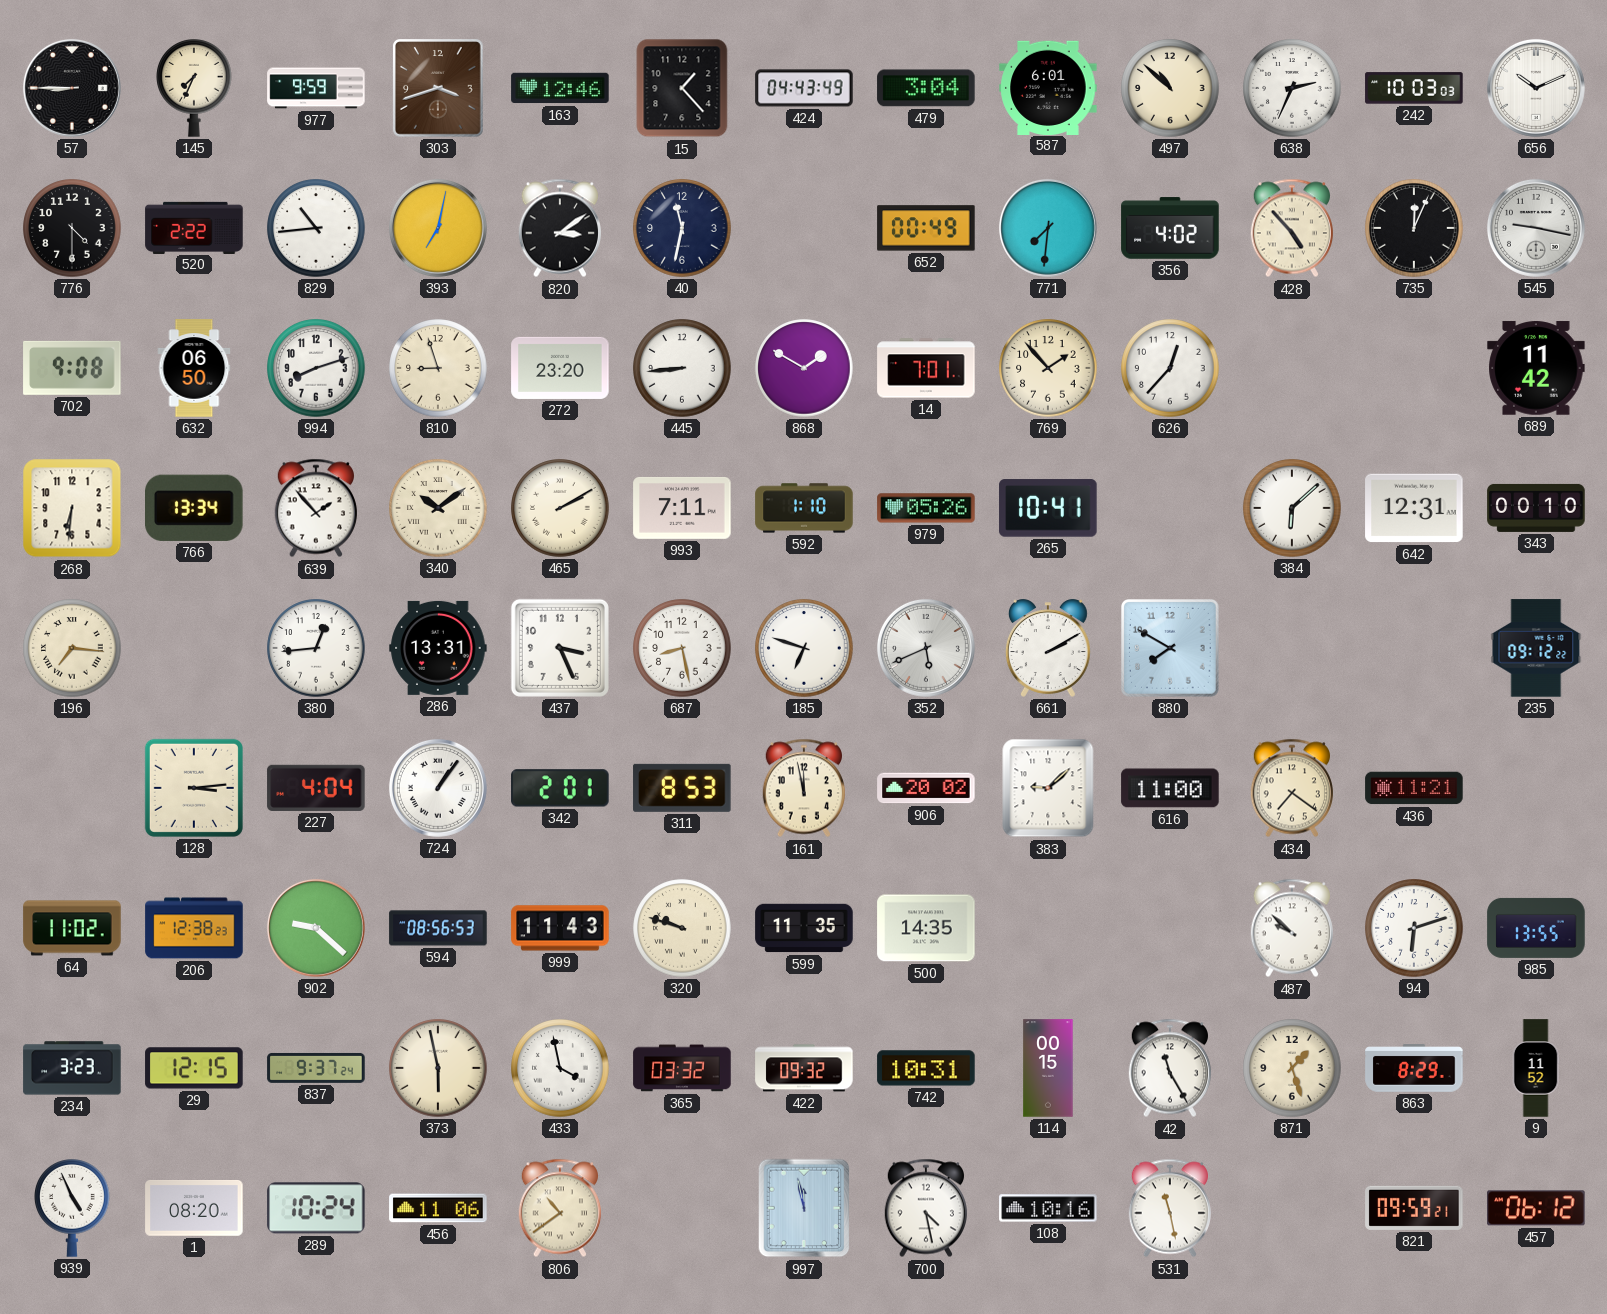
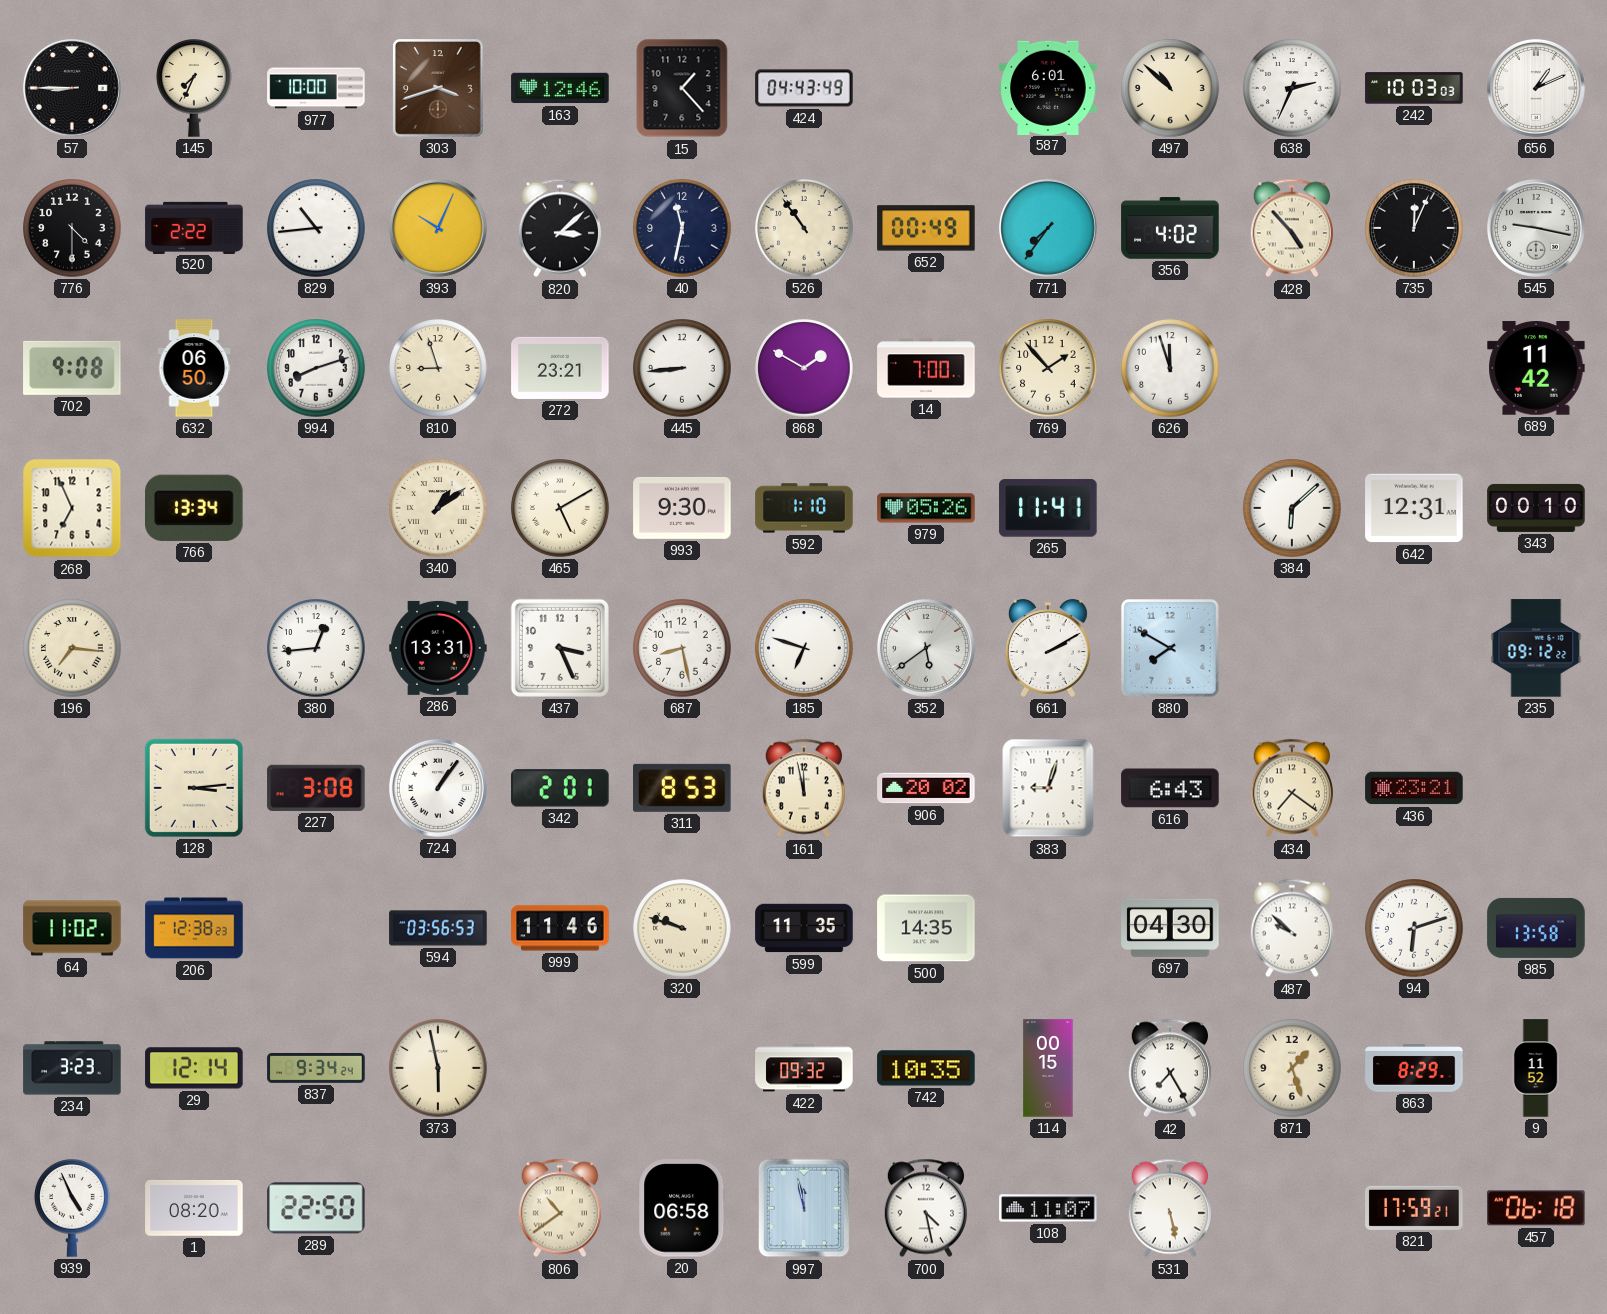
977: 9:59 -> 10:00
479: 3:04 -> none
656: 10:11 -> 1:11
393: 7:02 -> 10:04
820: 3:09 -> 3:08
526: none -> 10:54
771: 7:31 -> 7:36
272: 23:20 -> 23:21
14: 7:01 -> 7:00
626: 12:37 -> 11:57
268: 6:31 -> 6:56
639: 1:53 -> none
340: 10:09 -> 1:09
465: 2:10 -> 5:10
993: 7:11 -> 9:30
265: 10:41 -> 11:41
352: 5:41 -> 5:39
227: 4:04 -> 3:08
383: 9:08 -> 9:03
616: 11:00 -> 6:43
436: 11:21 -> 23:21
902: 9:22 -> none
594: 08:56 -> 03:56
999: 11:43 -> 11:46
697: none -> 04:30
985: 13:55 -> 13:58
29: 12:15 -> 12:14
837: 9:37 -> 9:34
433: 3:58 -> none
365: 03:32 -> none
742: 10:31 -> 10:35
42: 11:25 -> 7:25
289: 10:24 -> 22:50
456: 11:06 -> none
20: none -> 06:58
108: 10:16 -> 11:07
531: 11:28 -> 5:28
821: 09:59 -> 17:59
457: 06:12 -> 06:18
